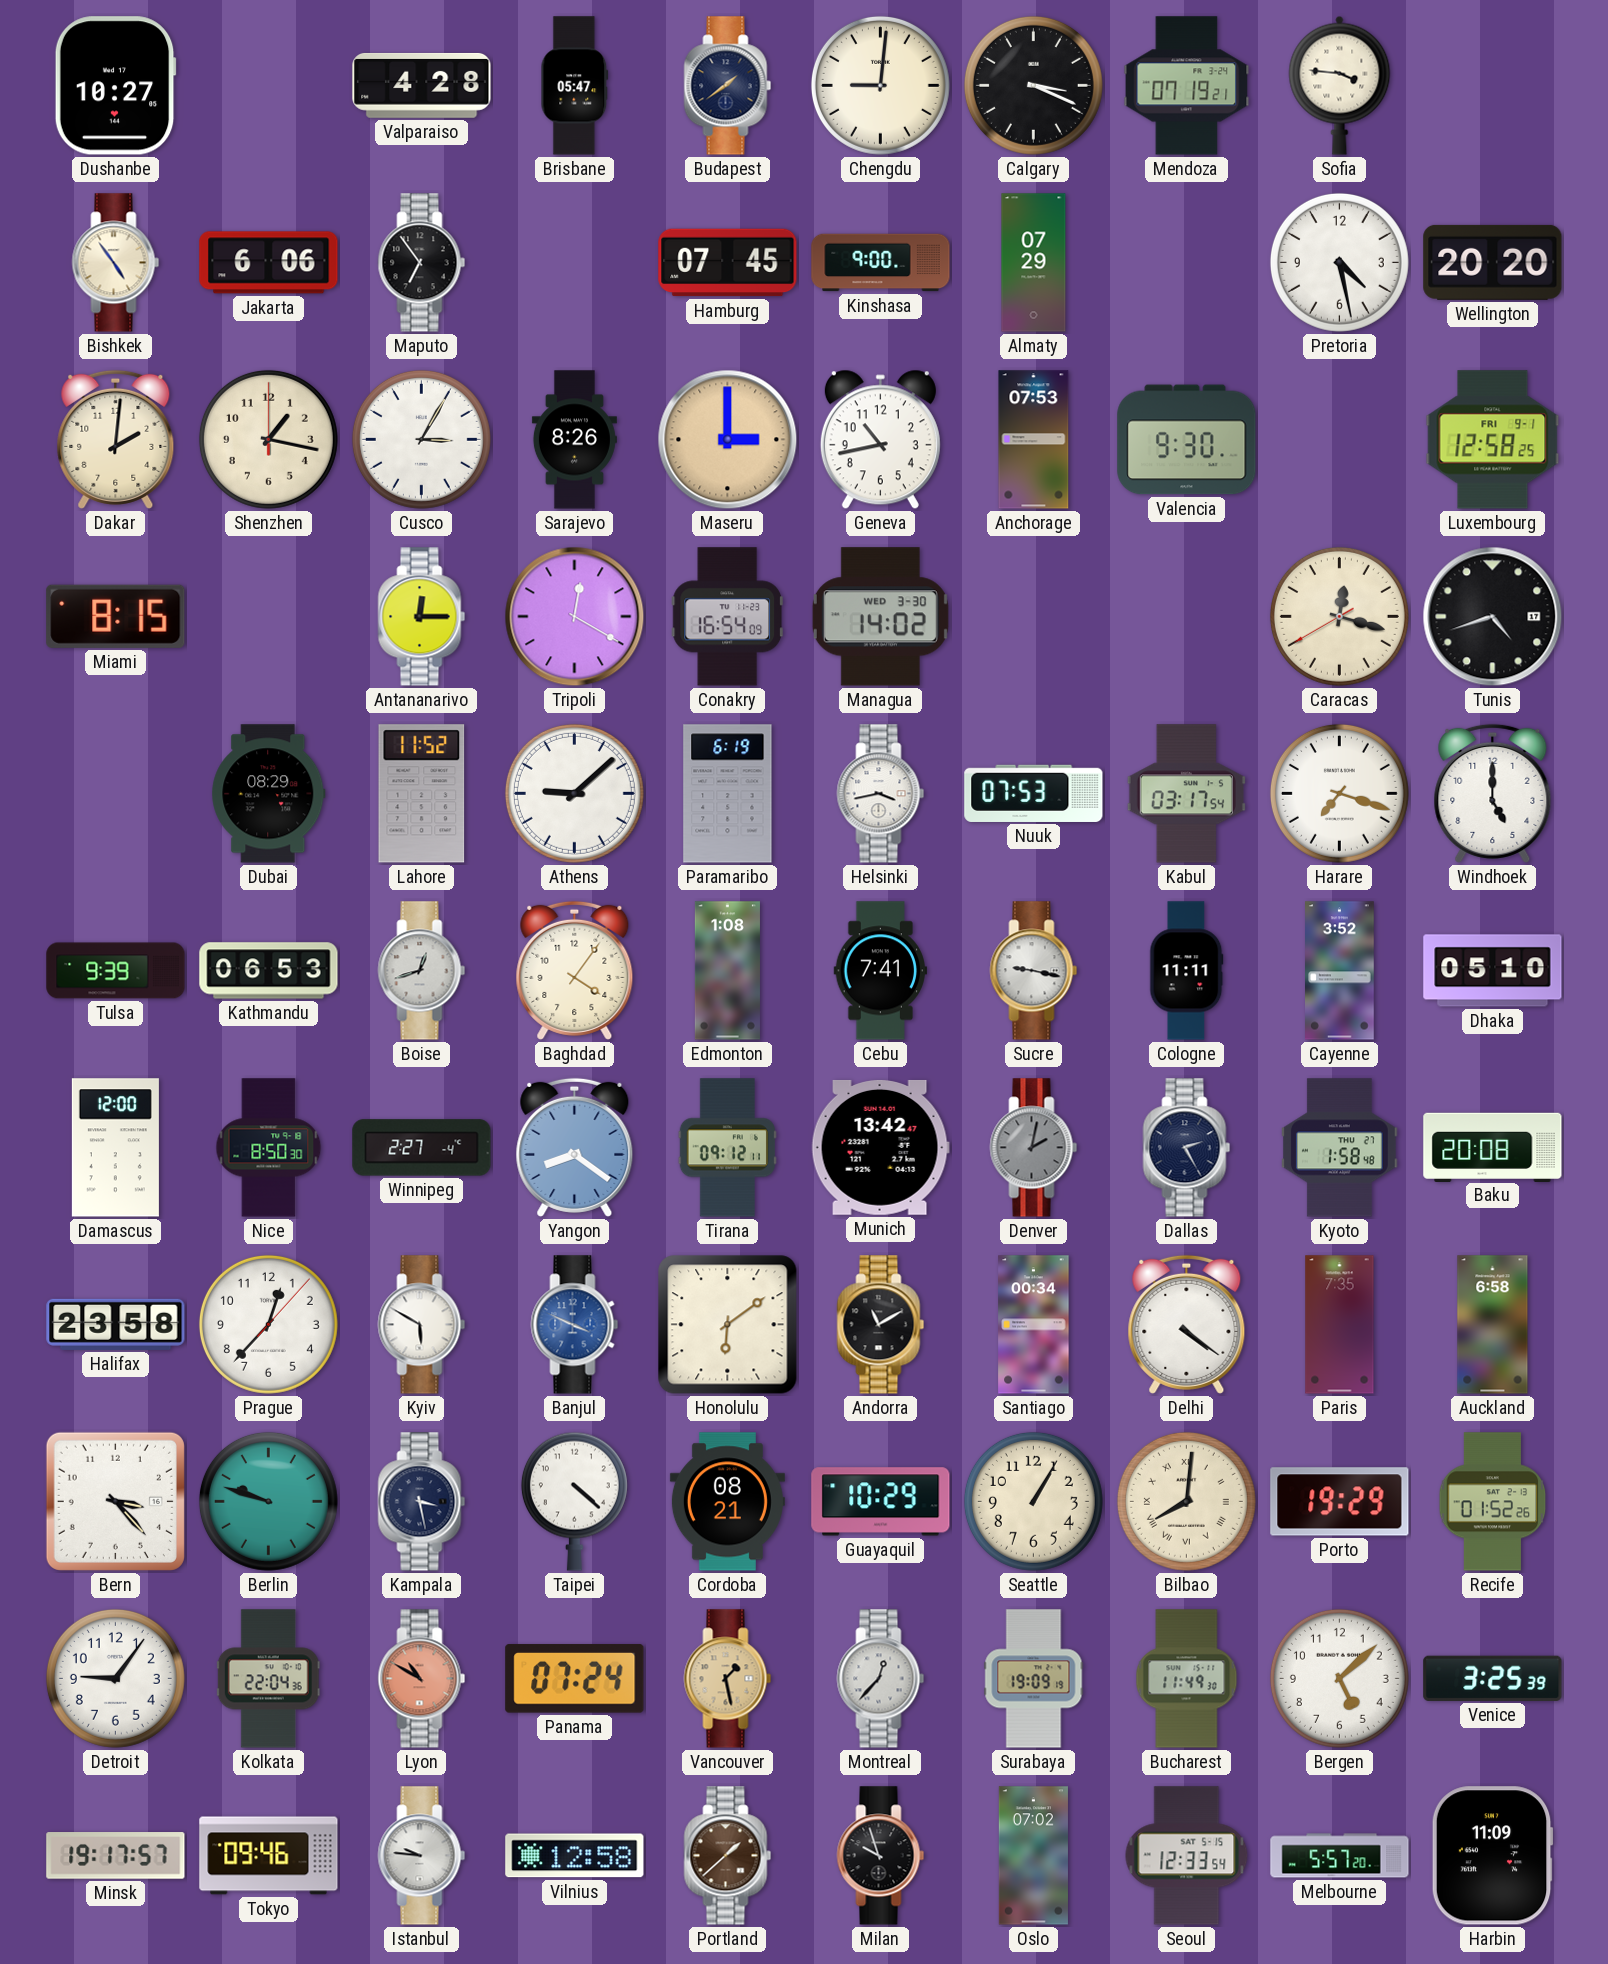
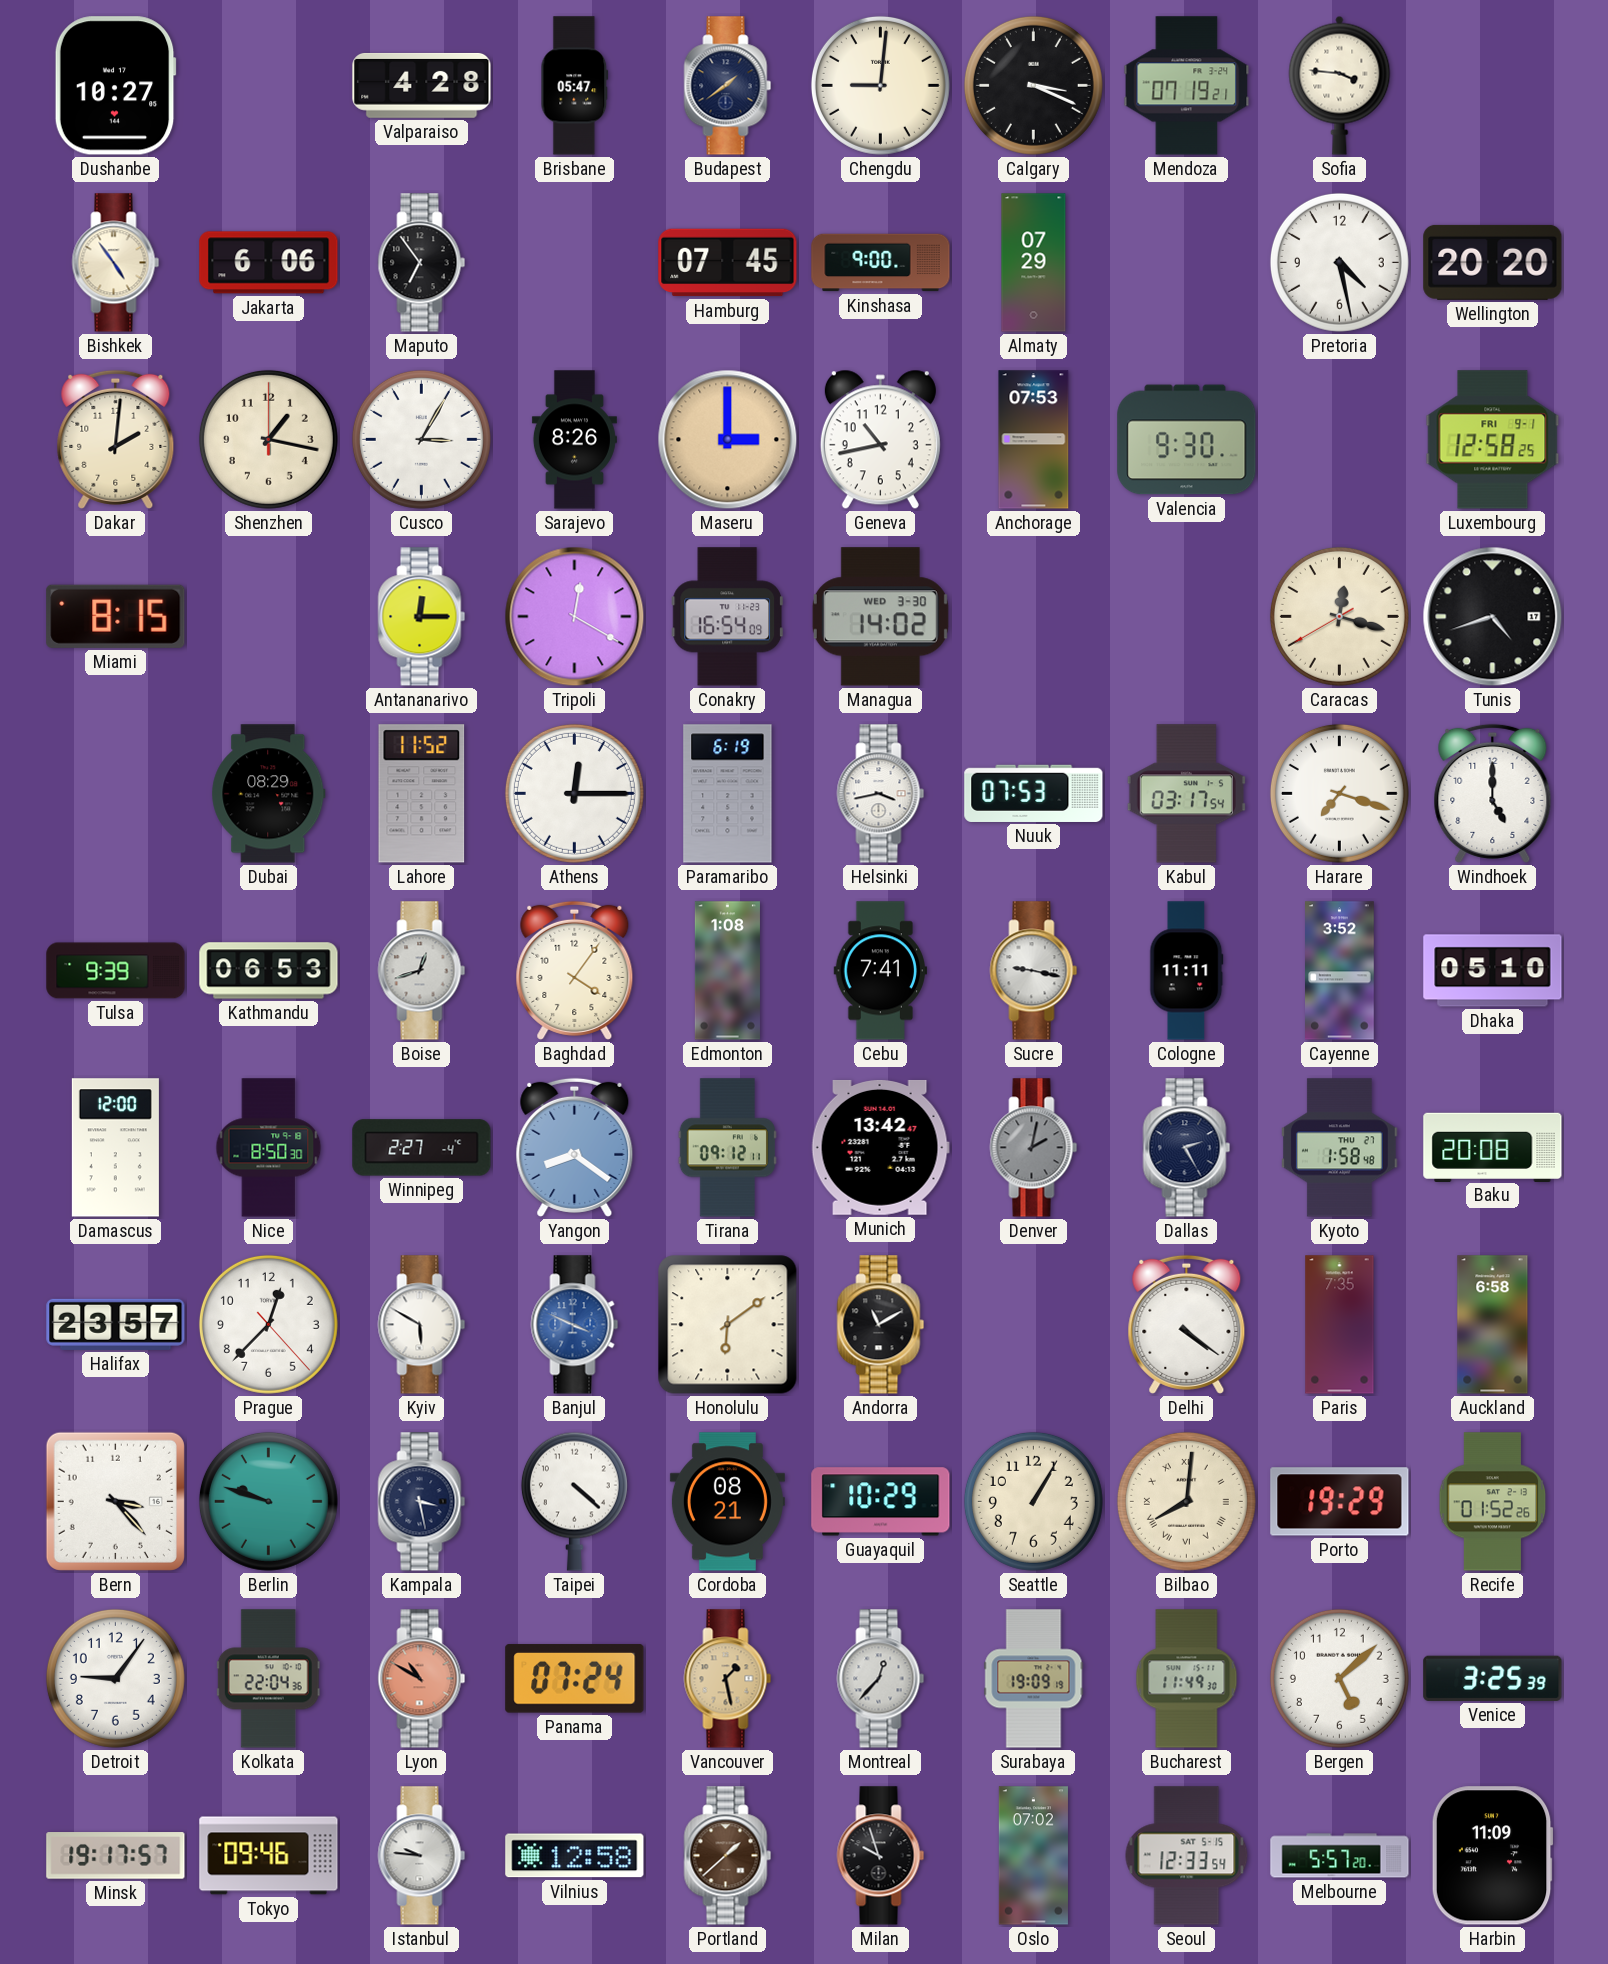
Athens: 9:08 -> 12:15
Halifax: 23:58 -> 23:57
Prague: 12:37:07 -> 12:37:23
Santiago: 00:34 -> none
